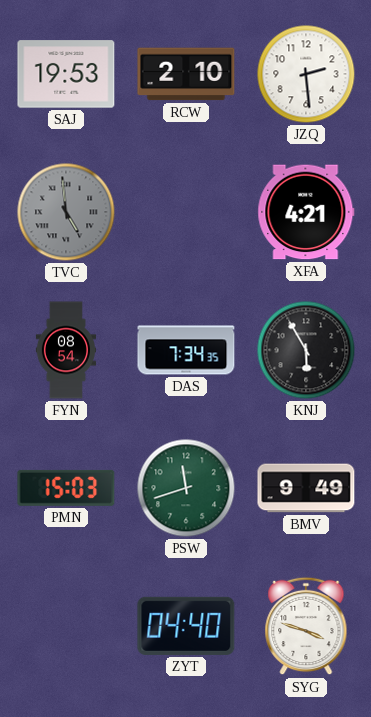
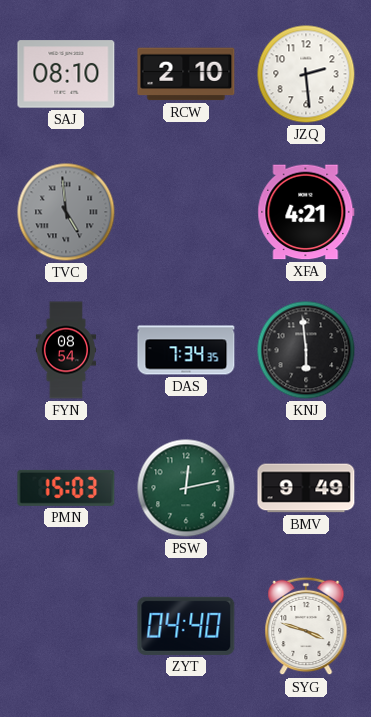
SAJ: 19:53 -> 08:10
KNJ: 5:55 -> 5:59
PSW: 11:42 -> 12:13
